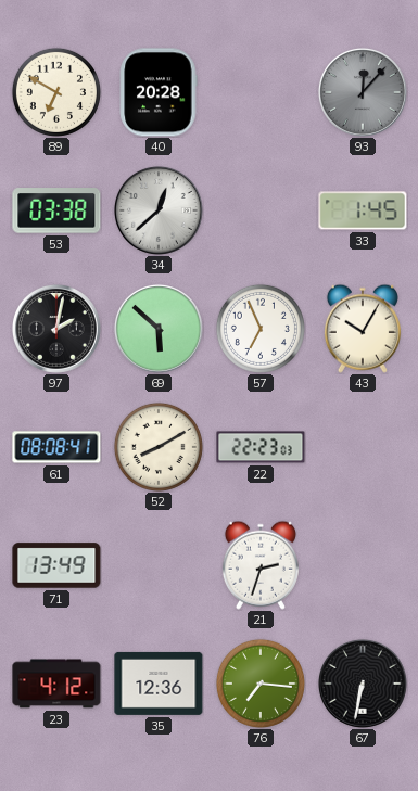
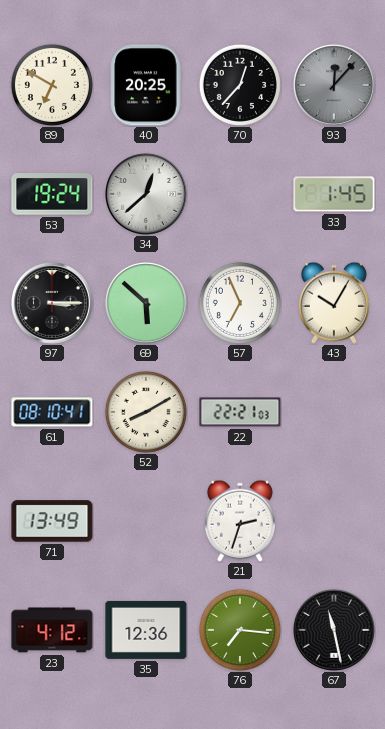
40: 20:28 -> 20:25
70: none -> 12:37
53: 03:38 -> 19:24
97: 2:02 -> 3:15
61: 08:08 -> 08:10
22: 22:23 -> 22:21
67: 6:32 -> 11:28
